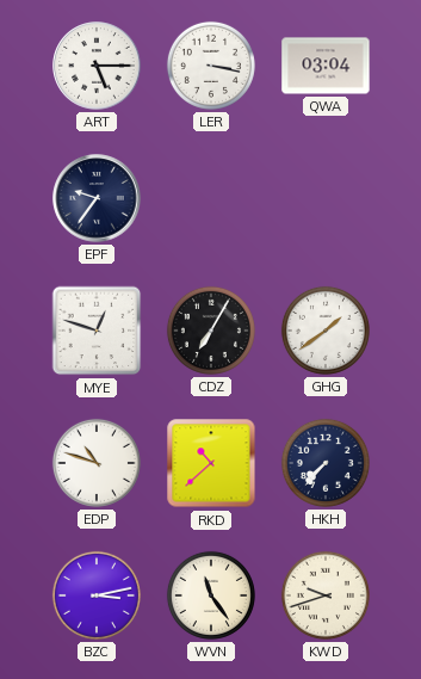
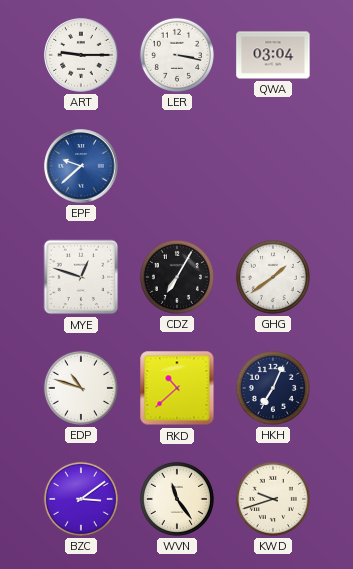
ART: 5:15 -> 9:15
EPF: 9:36 -> 9:38
EPF dial: navy -> blue
HKH: 7:37 -> 7:04
BZC: 3:13 -> 3:09
